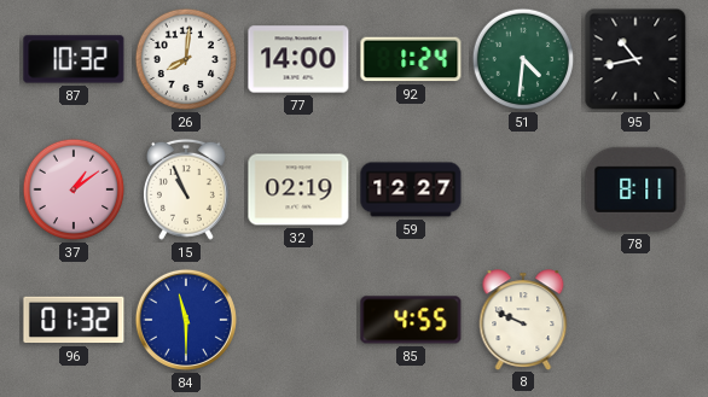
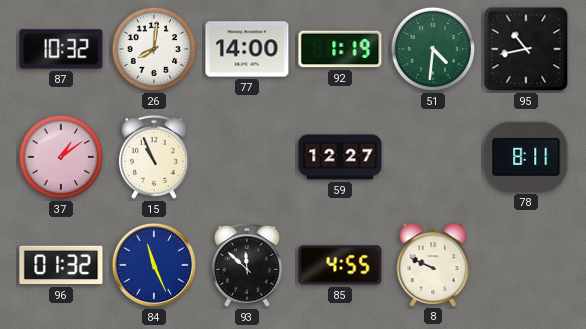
92: 1:24 -> 1:19
32: 02:19 -> none
84: 11:30 -> 11:26
93: none -> 11:52
